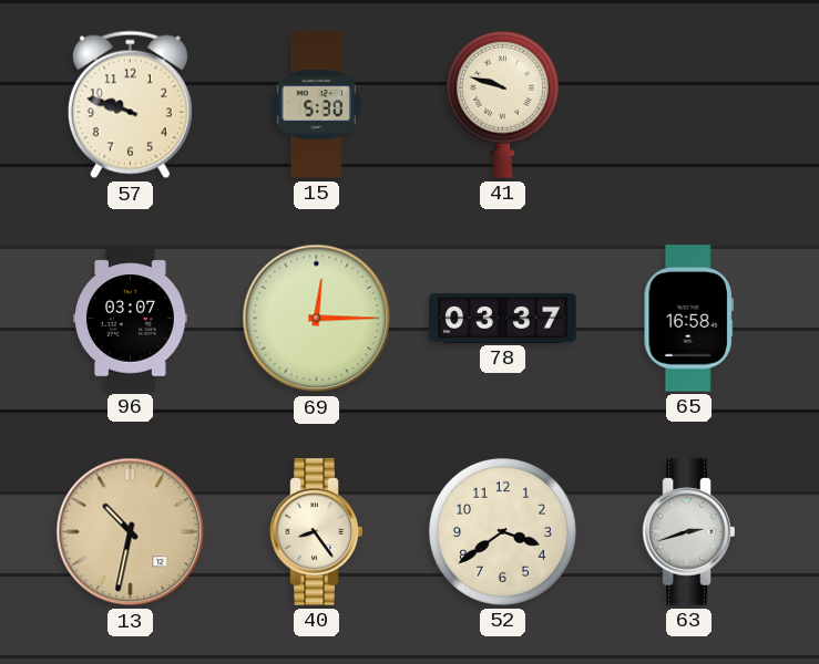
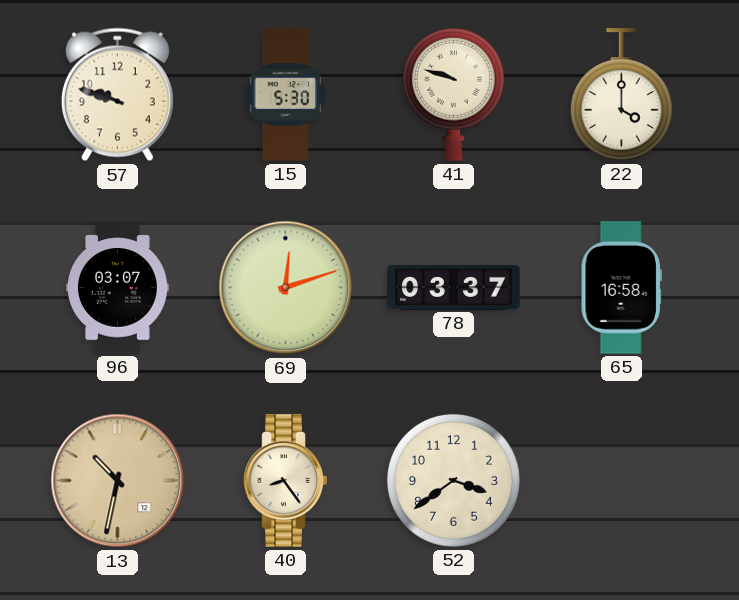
22: none -> 4:00
69: 12:15 -> 12:12
63: 2:42 -> none
